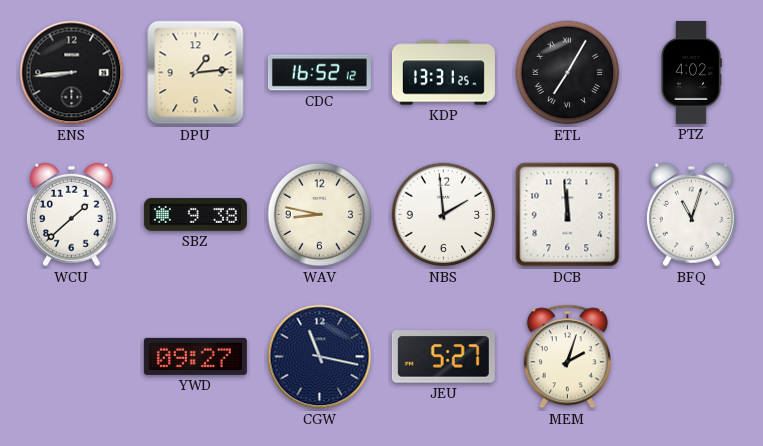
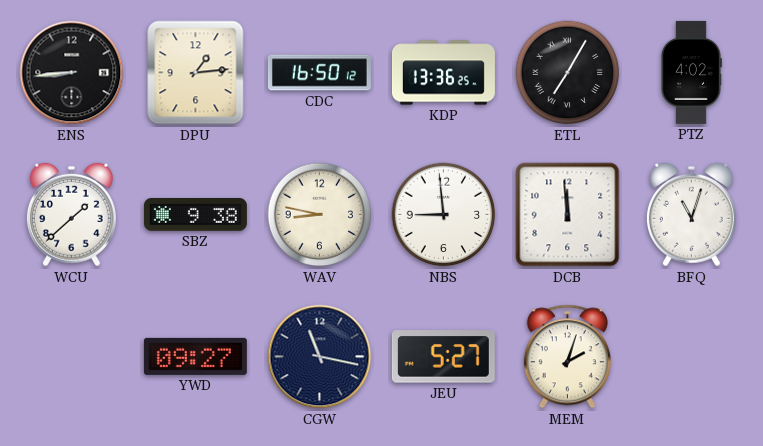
CDC: 16:52 -> 16:50
KDP: 13:31 -> 13:36
NBS: 1:59 -> 8:59
